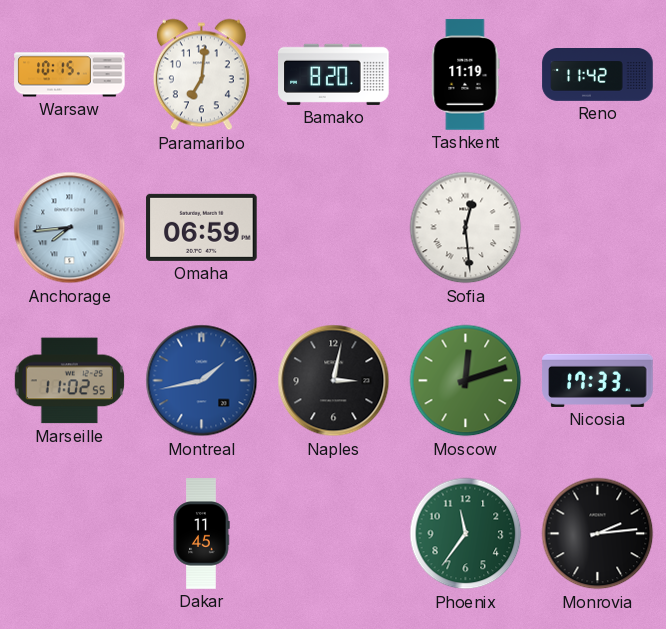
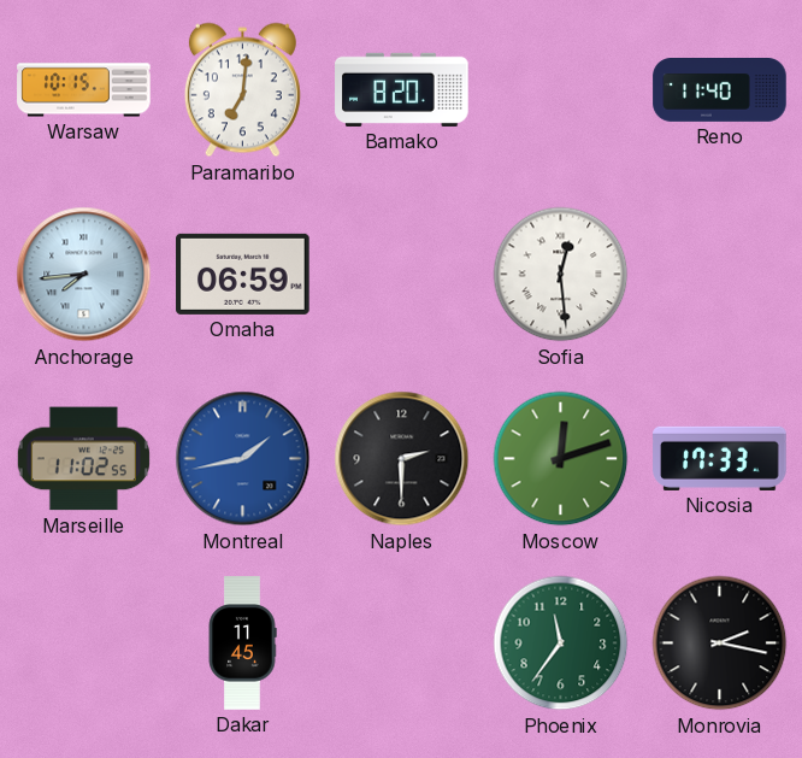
Tashkent: 11:19 -> none
Reno: 11:42 -> 11:40
Naples: 3:02 -> 2:30
Monrovia: 2:14 -> 2:17
